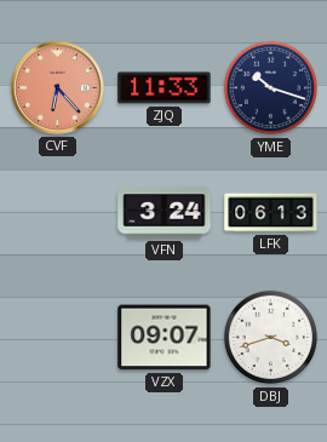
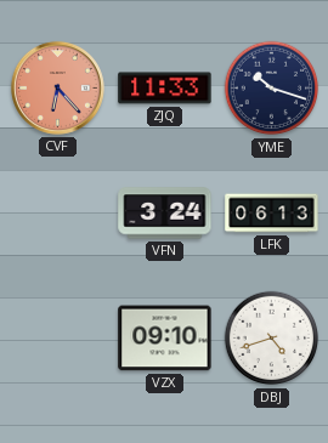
VZX: 09:07 -> 09:10
DBJ: 3:42 -> 4:42
